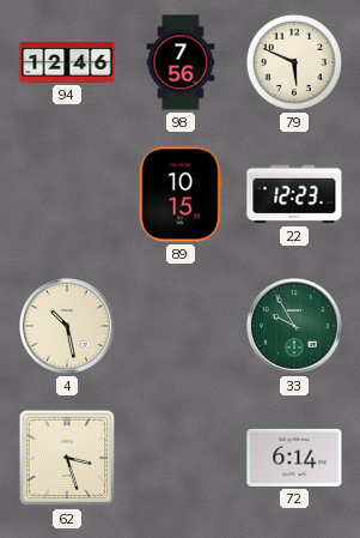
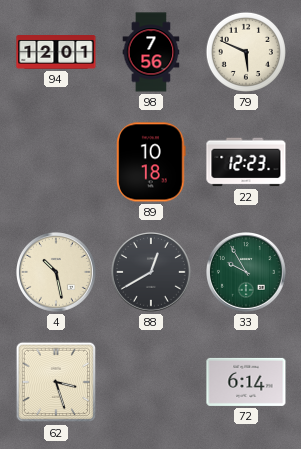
94: 12:46 -> 12:01
89: 10:15 -> 10:18
88: none -> 12:40
